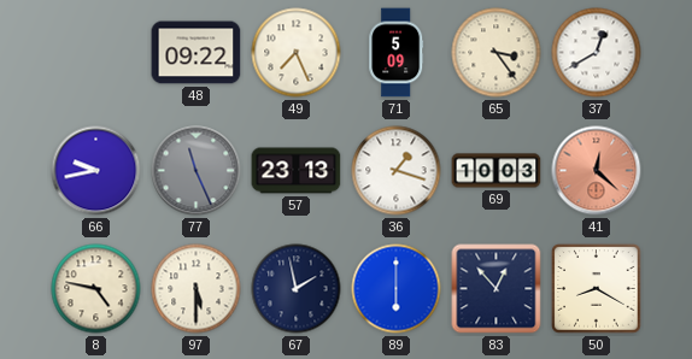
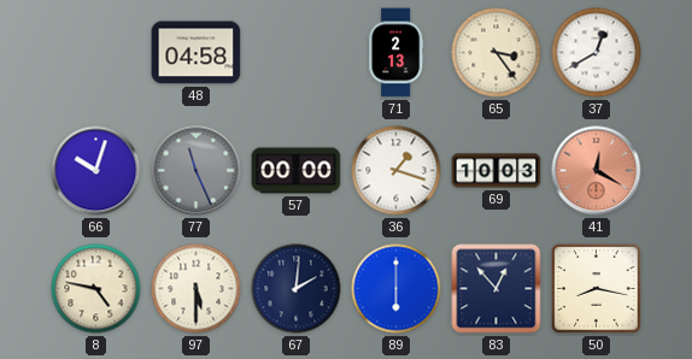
48: 09:22 -> 04:58
49: 7:26 -> none
71: 5:09 -> 2:13
66: 9:43 -> 10:03
57: 23:13 -> 00:00
41: 12:22 -> 12:20
67: 1:58 -> 2:01
50: 8:20 -> 8:17
